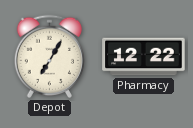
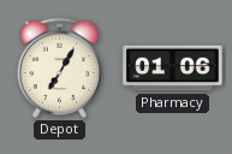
Pharmacy: 12:22 -> 01:06
